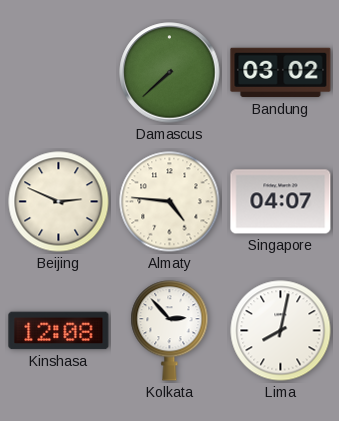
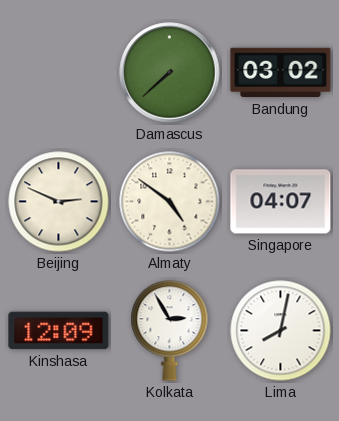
Almaty: 4:46 -> 4:51
Kinshasa: 12:08 -> 12:09
Kolkata: 2:53 -> 2:55
